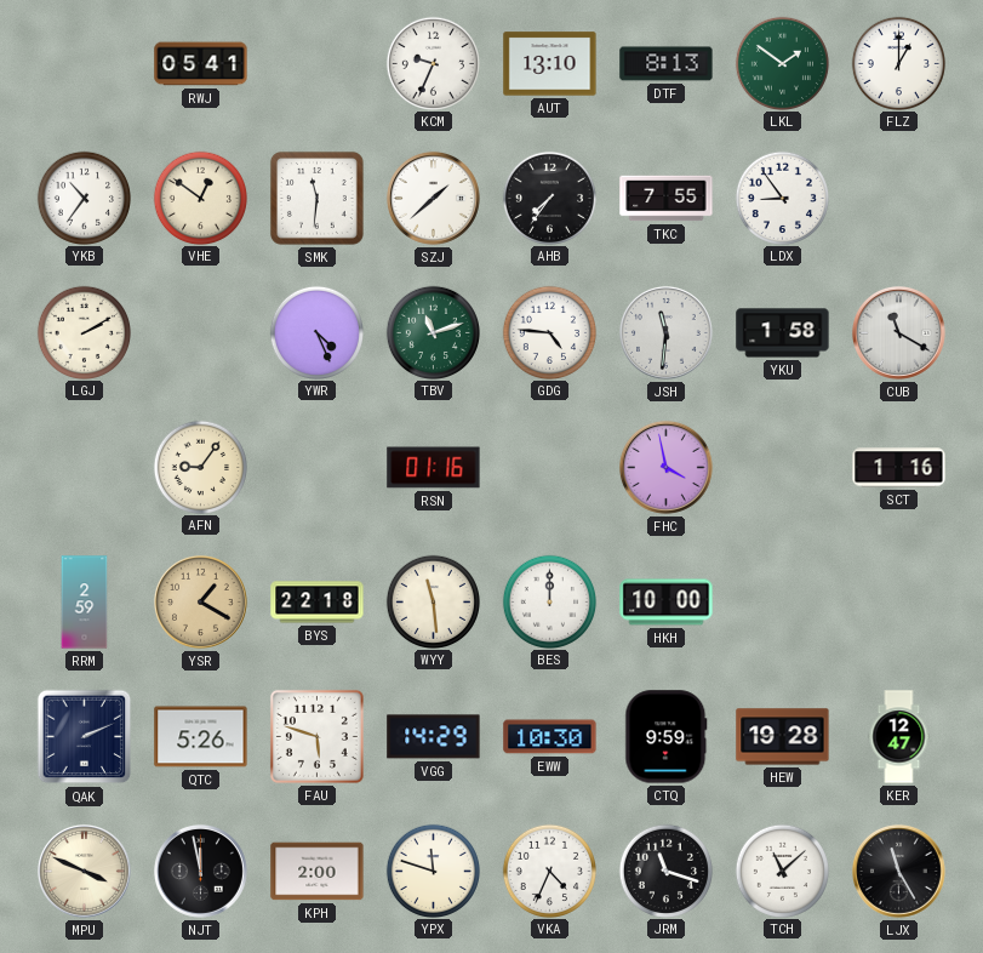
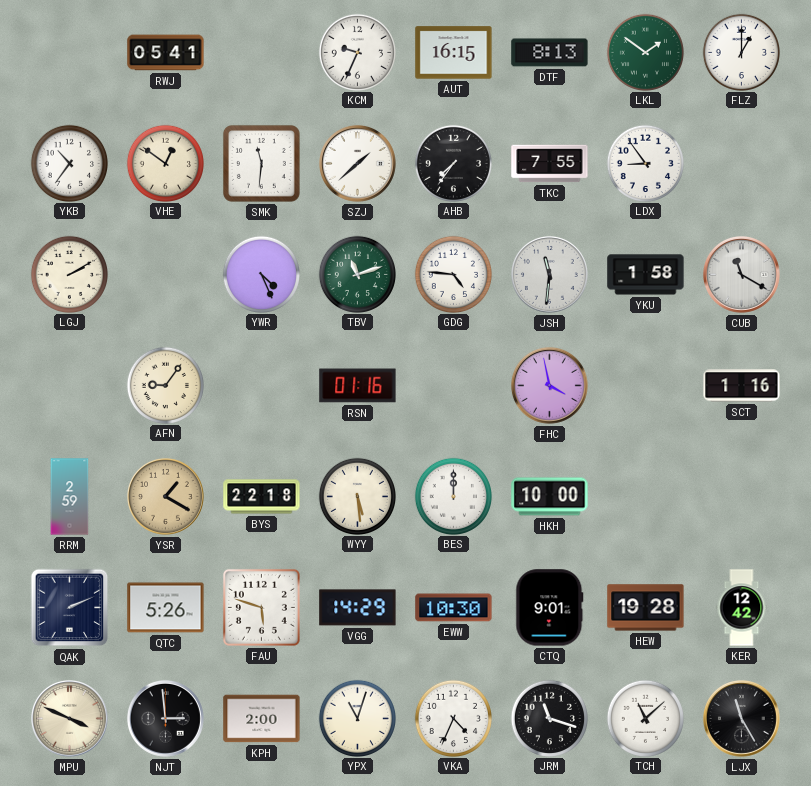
AUT: 13:10 -> 16:15
WYY: 11:29 -> 5:29
CTQ: 9:59 -> 9:01
KER: 12:47 -> 12:42
NJT: 11:58 -> 2:59
YPX: 11:48 -> 11:03
